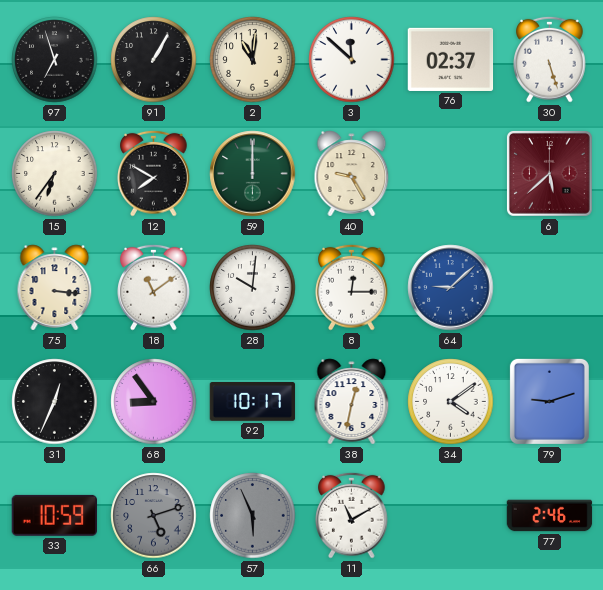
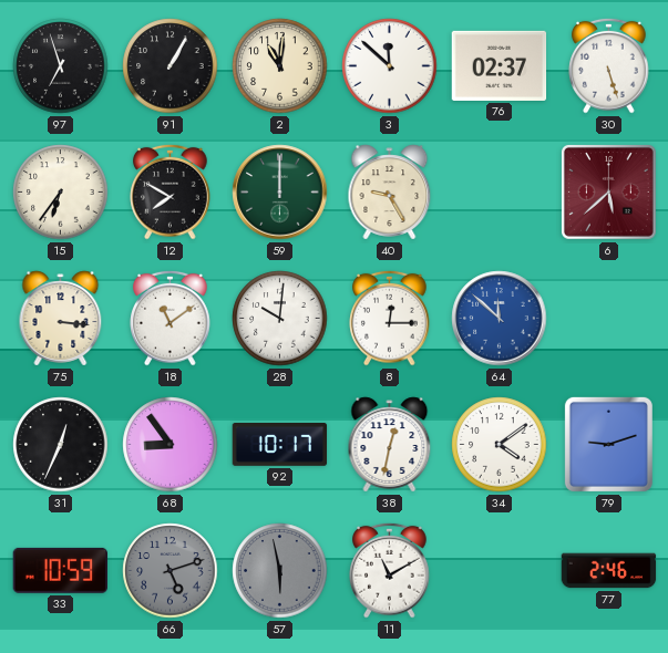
64: 9:08 -> 11:52
57: 5:56 -> 5:58
